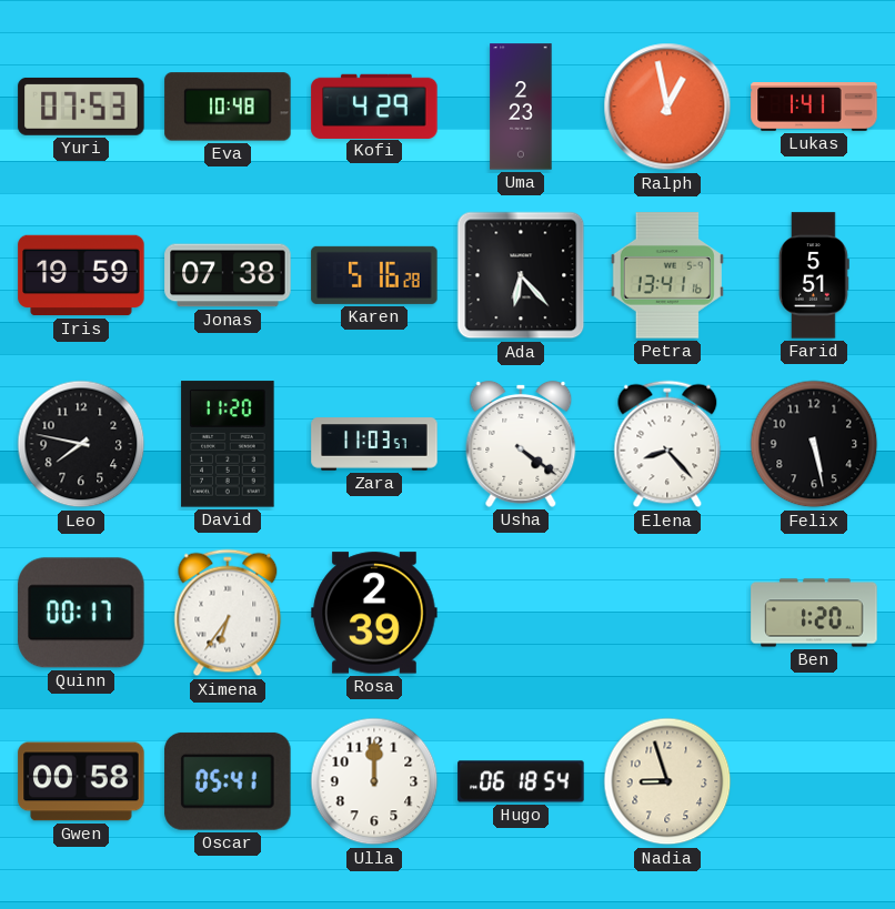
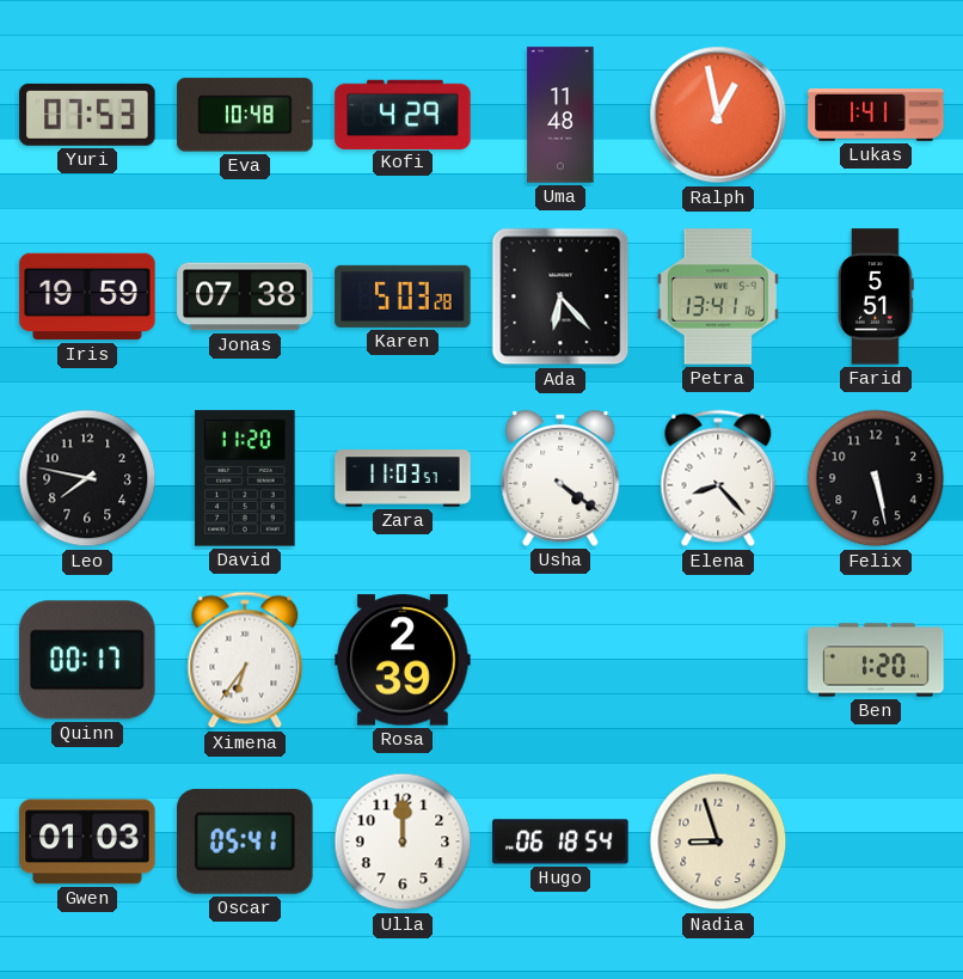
Uma: 2:23 -> 11:48
Karen: 5:16 -> 5:03
Gwen: 00:58 -> 01:03
